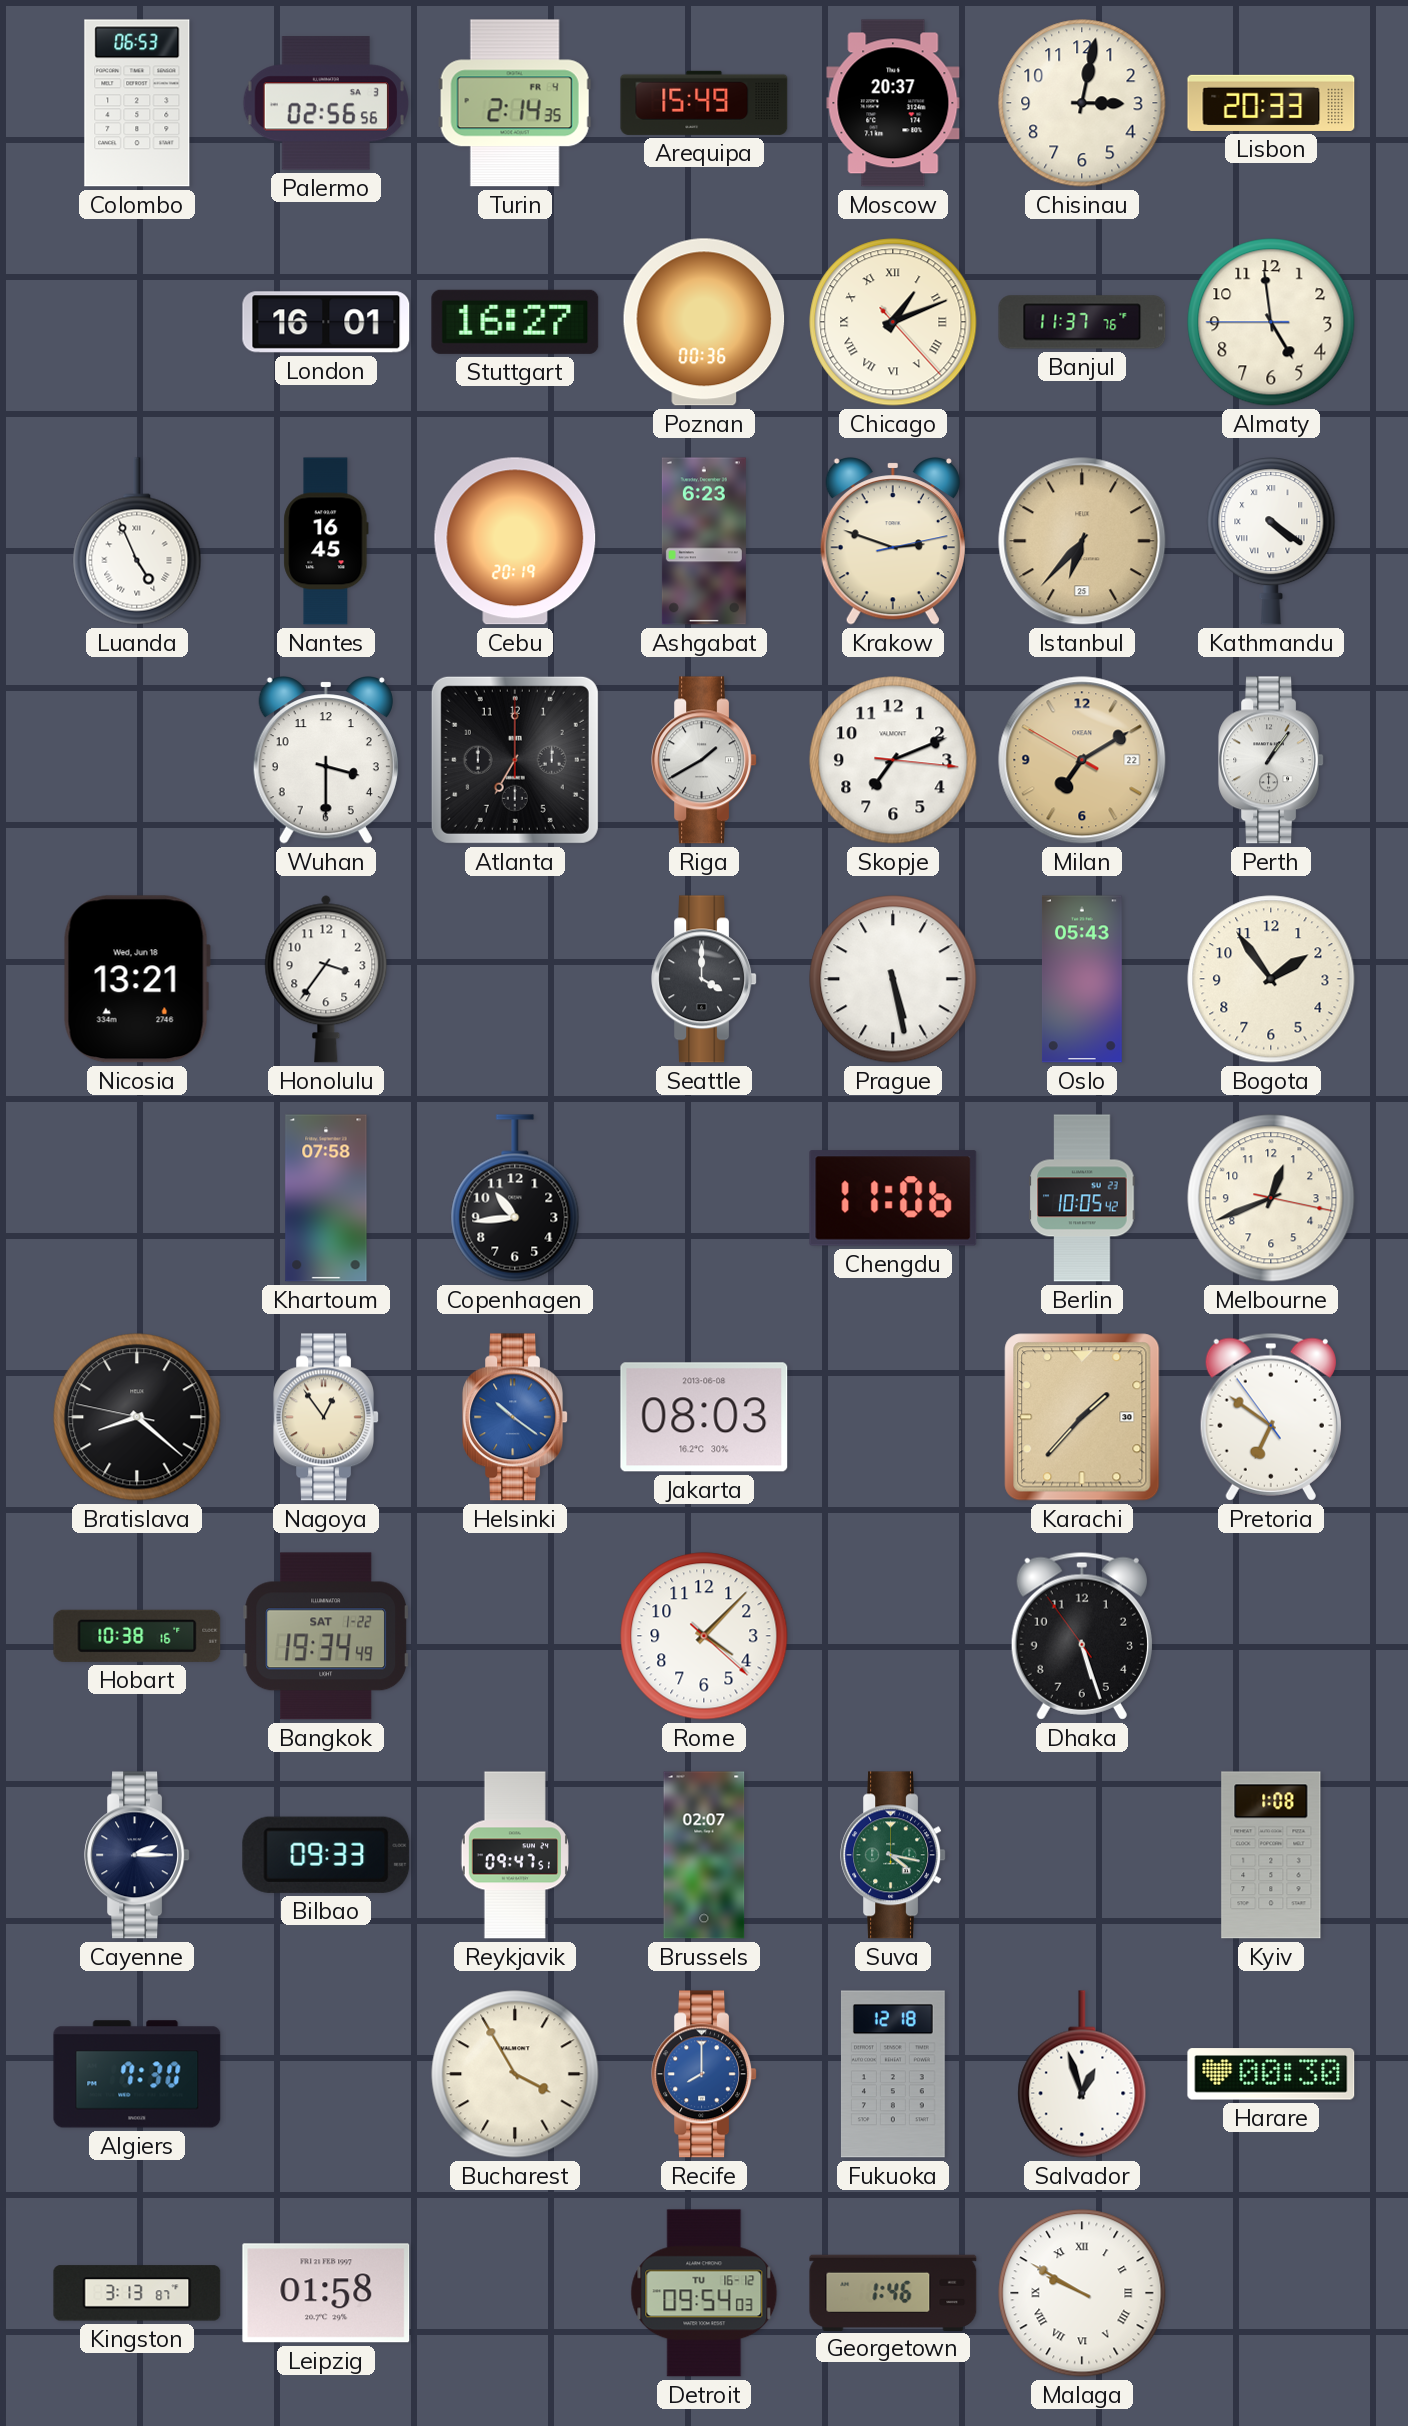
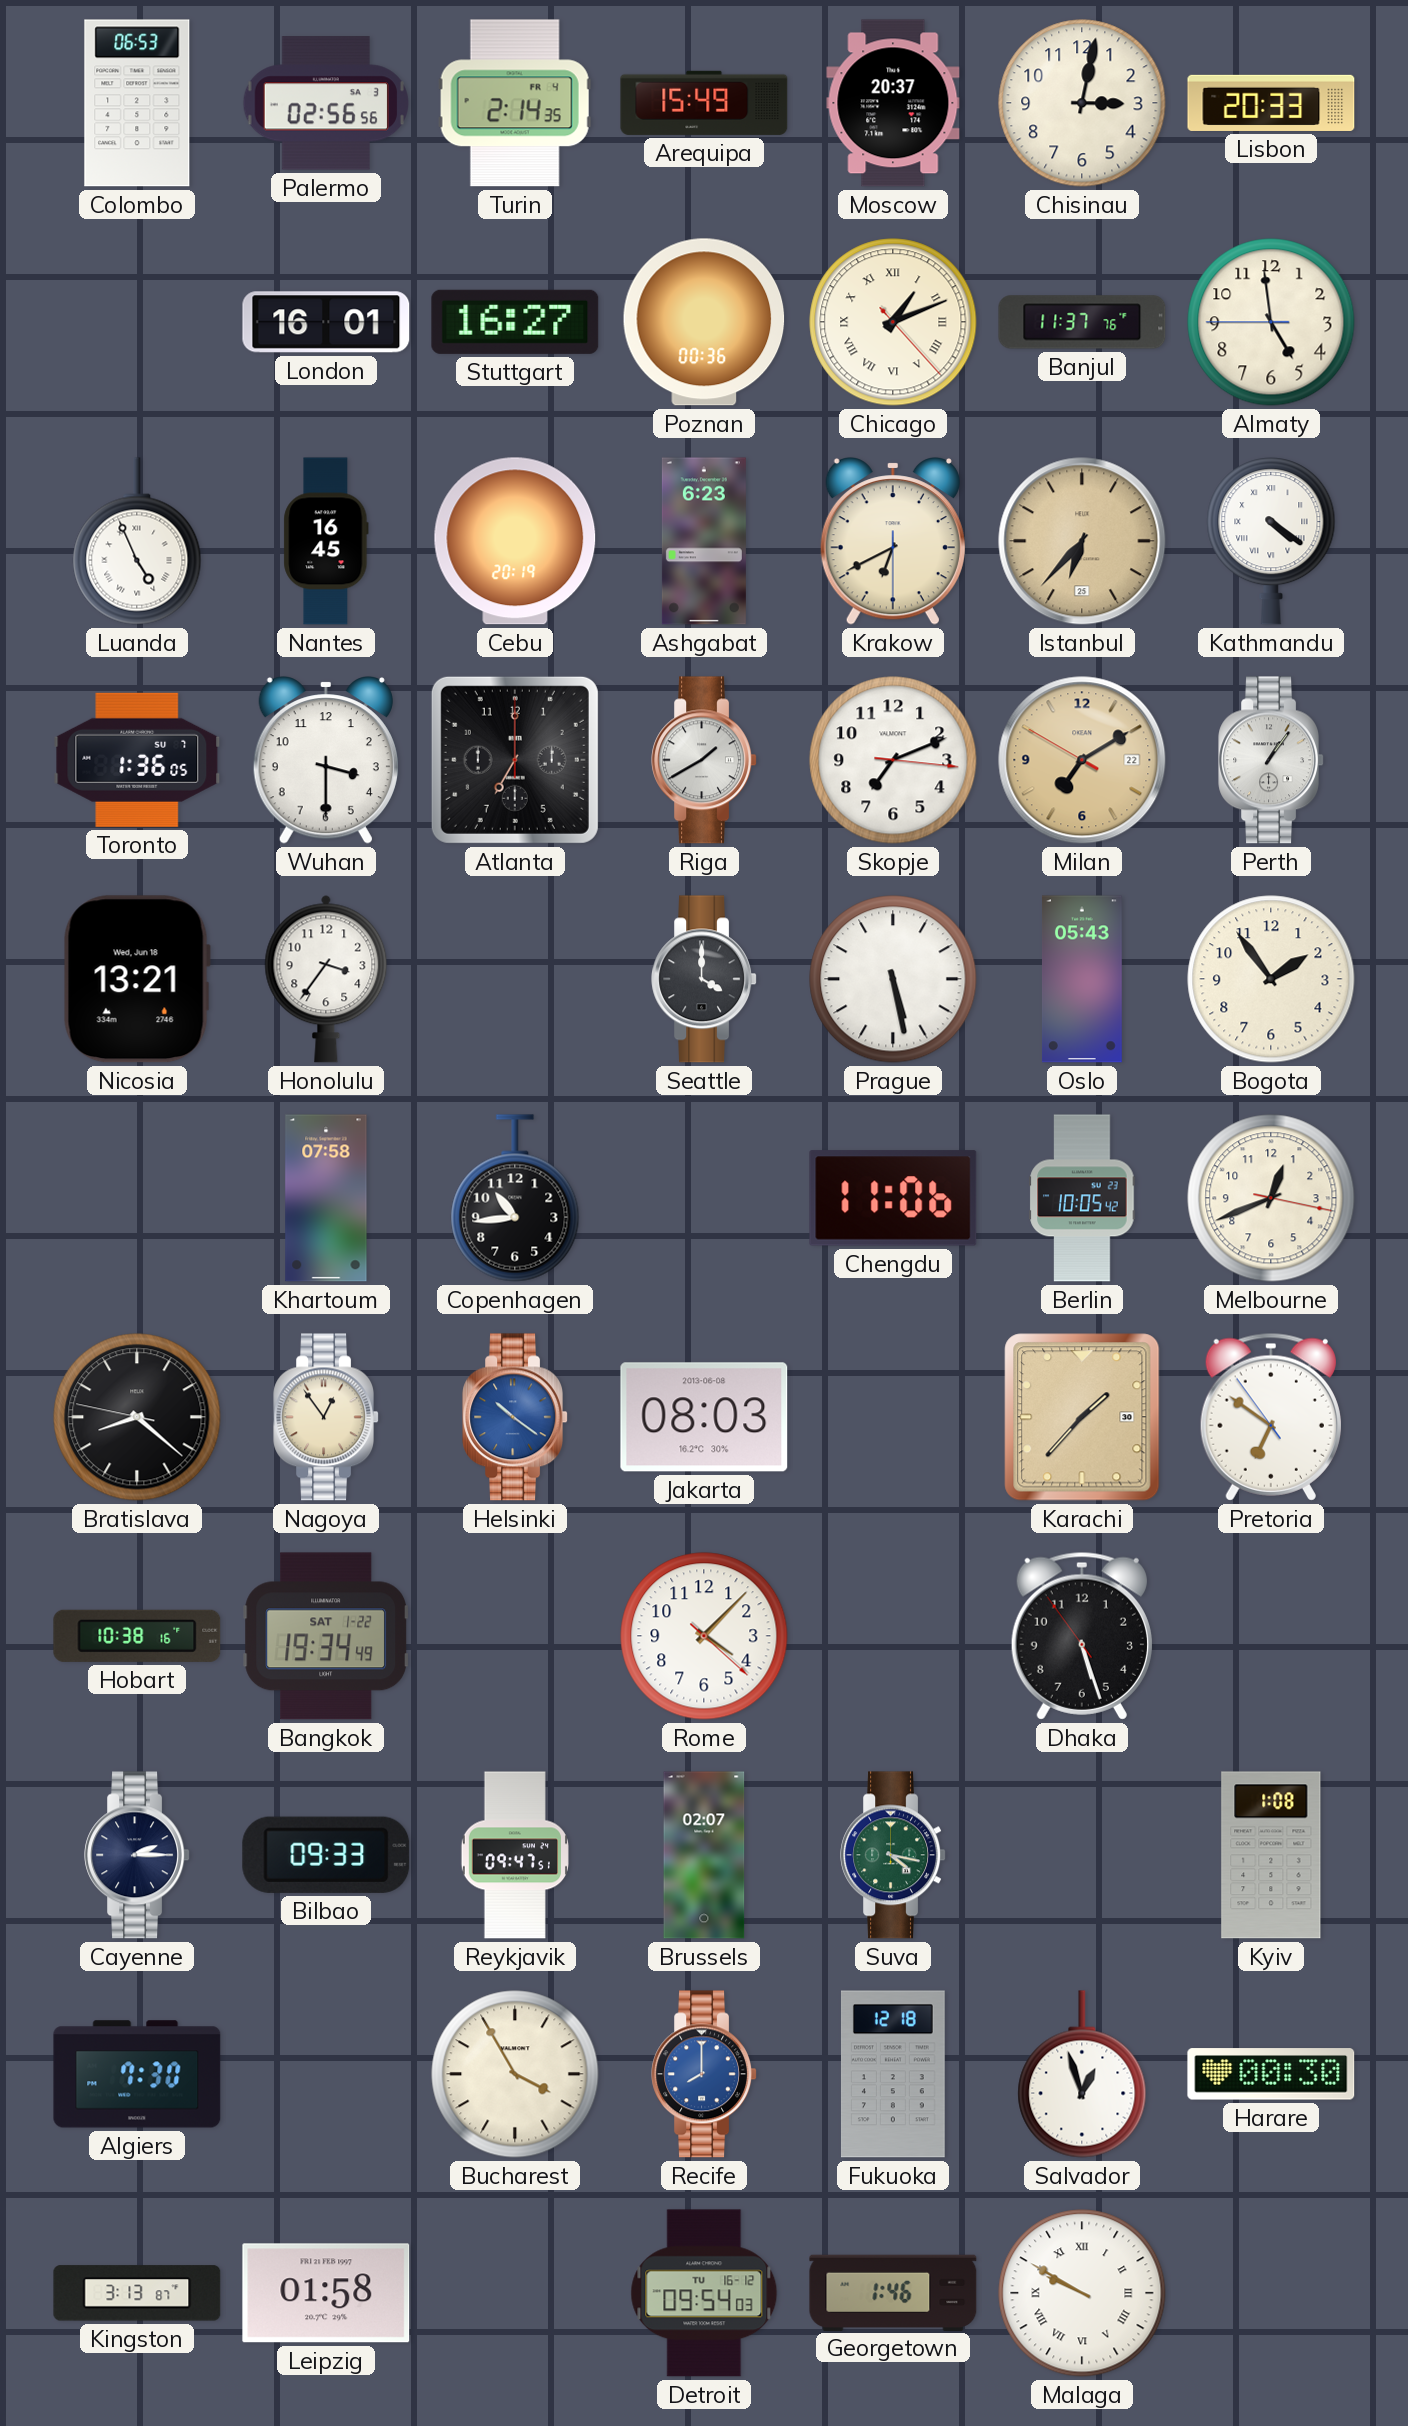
Krakow: 2:48 -> 6:40
Toronto: none -> 1:36
